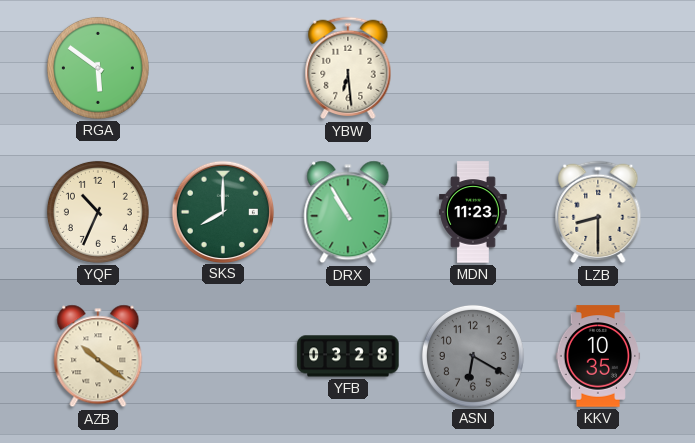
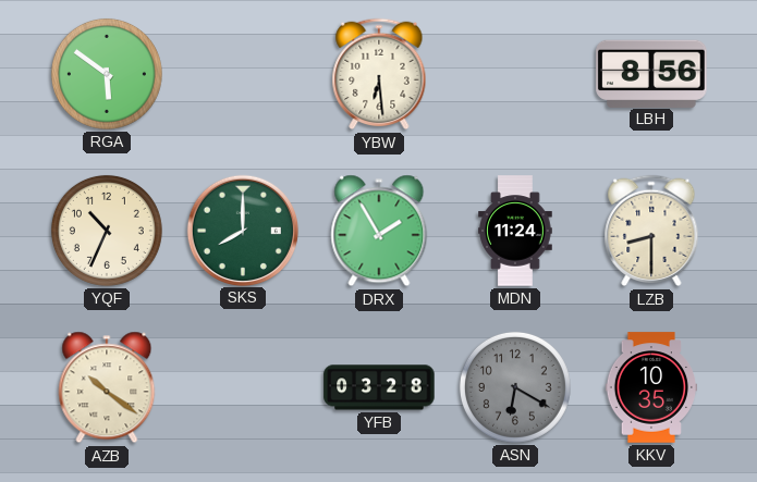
LBH: none -> 8:56
DRX: 10:55 -> 1:55
MDN: 11:23 -> 11:24
